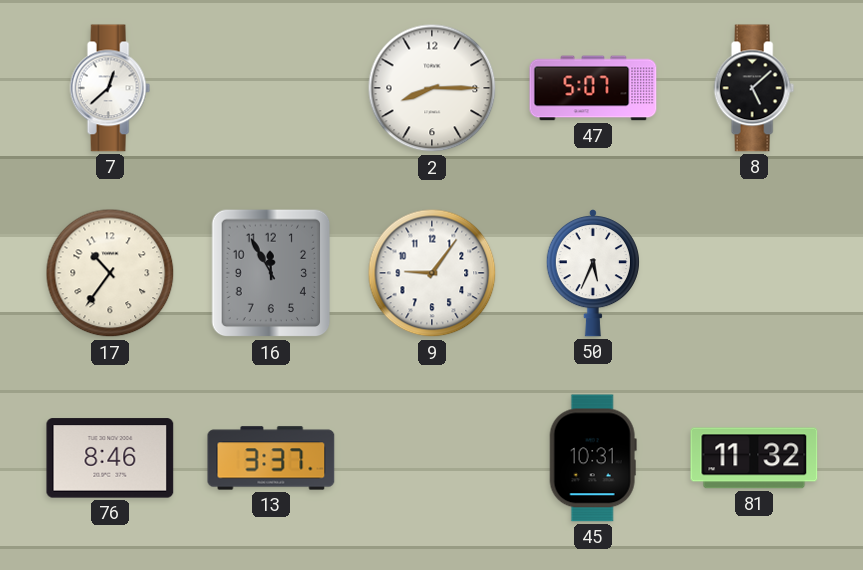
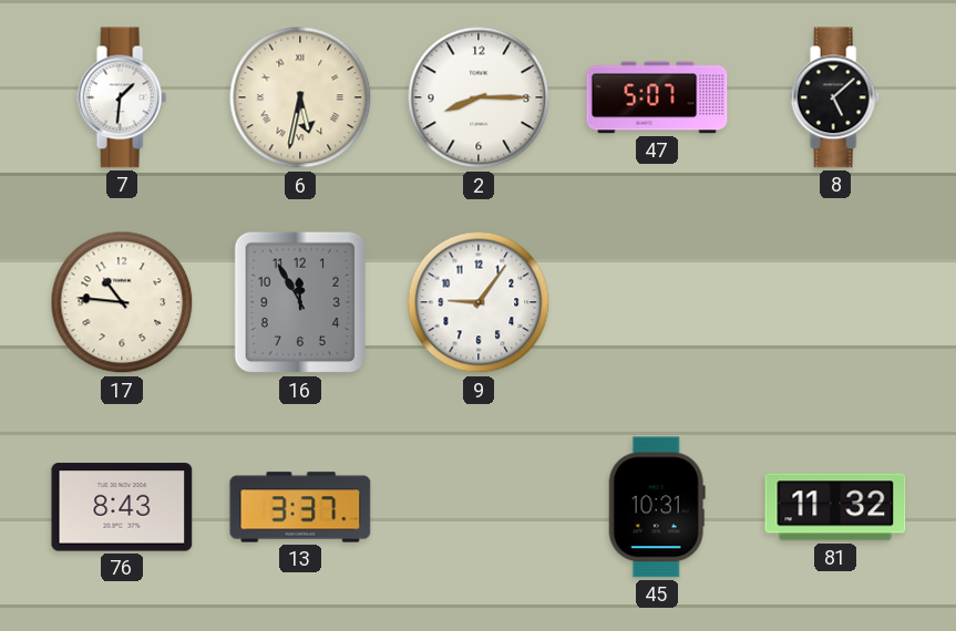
7: 12:38 -> 1:31
6: none -> 5:32
17: 10:36 -> 10:46
50: 5:34 -> none
76: 8:46 -> 8:43
